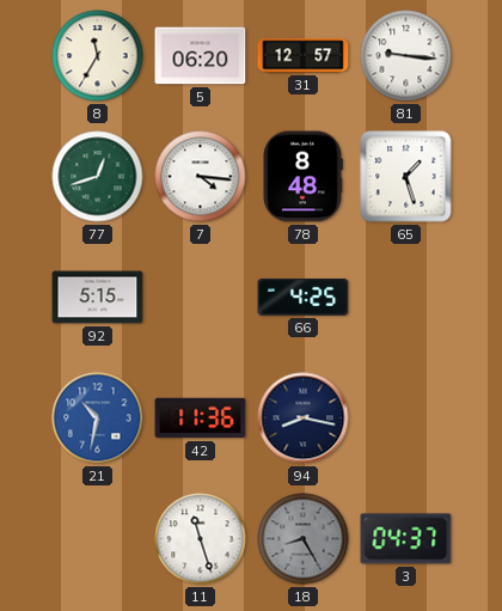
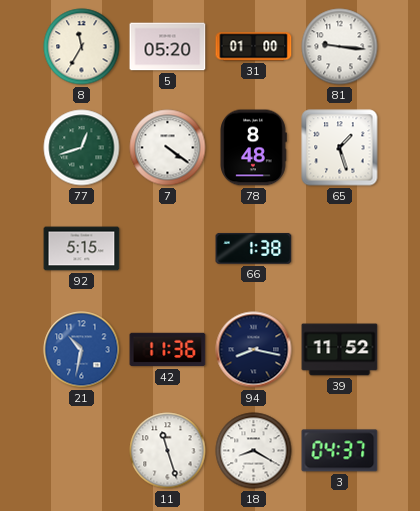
5: 06:20 -> 05:20
31: 12:57 -> 01:00
7: 4:16 -> 4:21
66: 4:25 -> 1:38
39: none -> 11:52
18: 8:25 -> 8:20
18 dial: grey -> white
